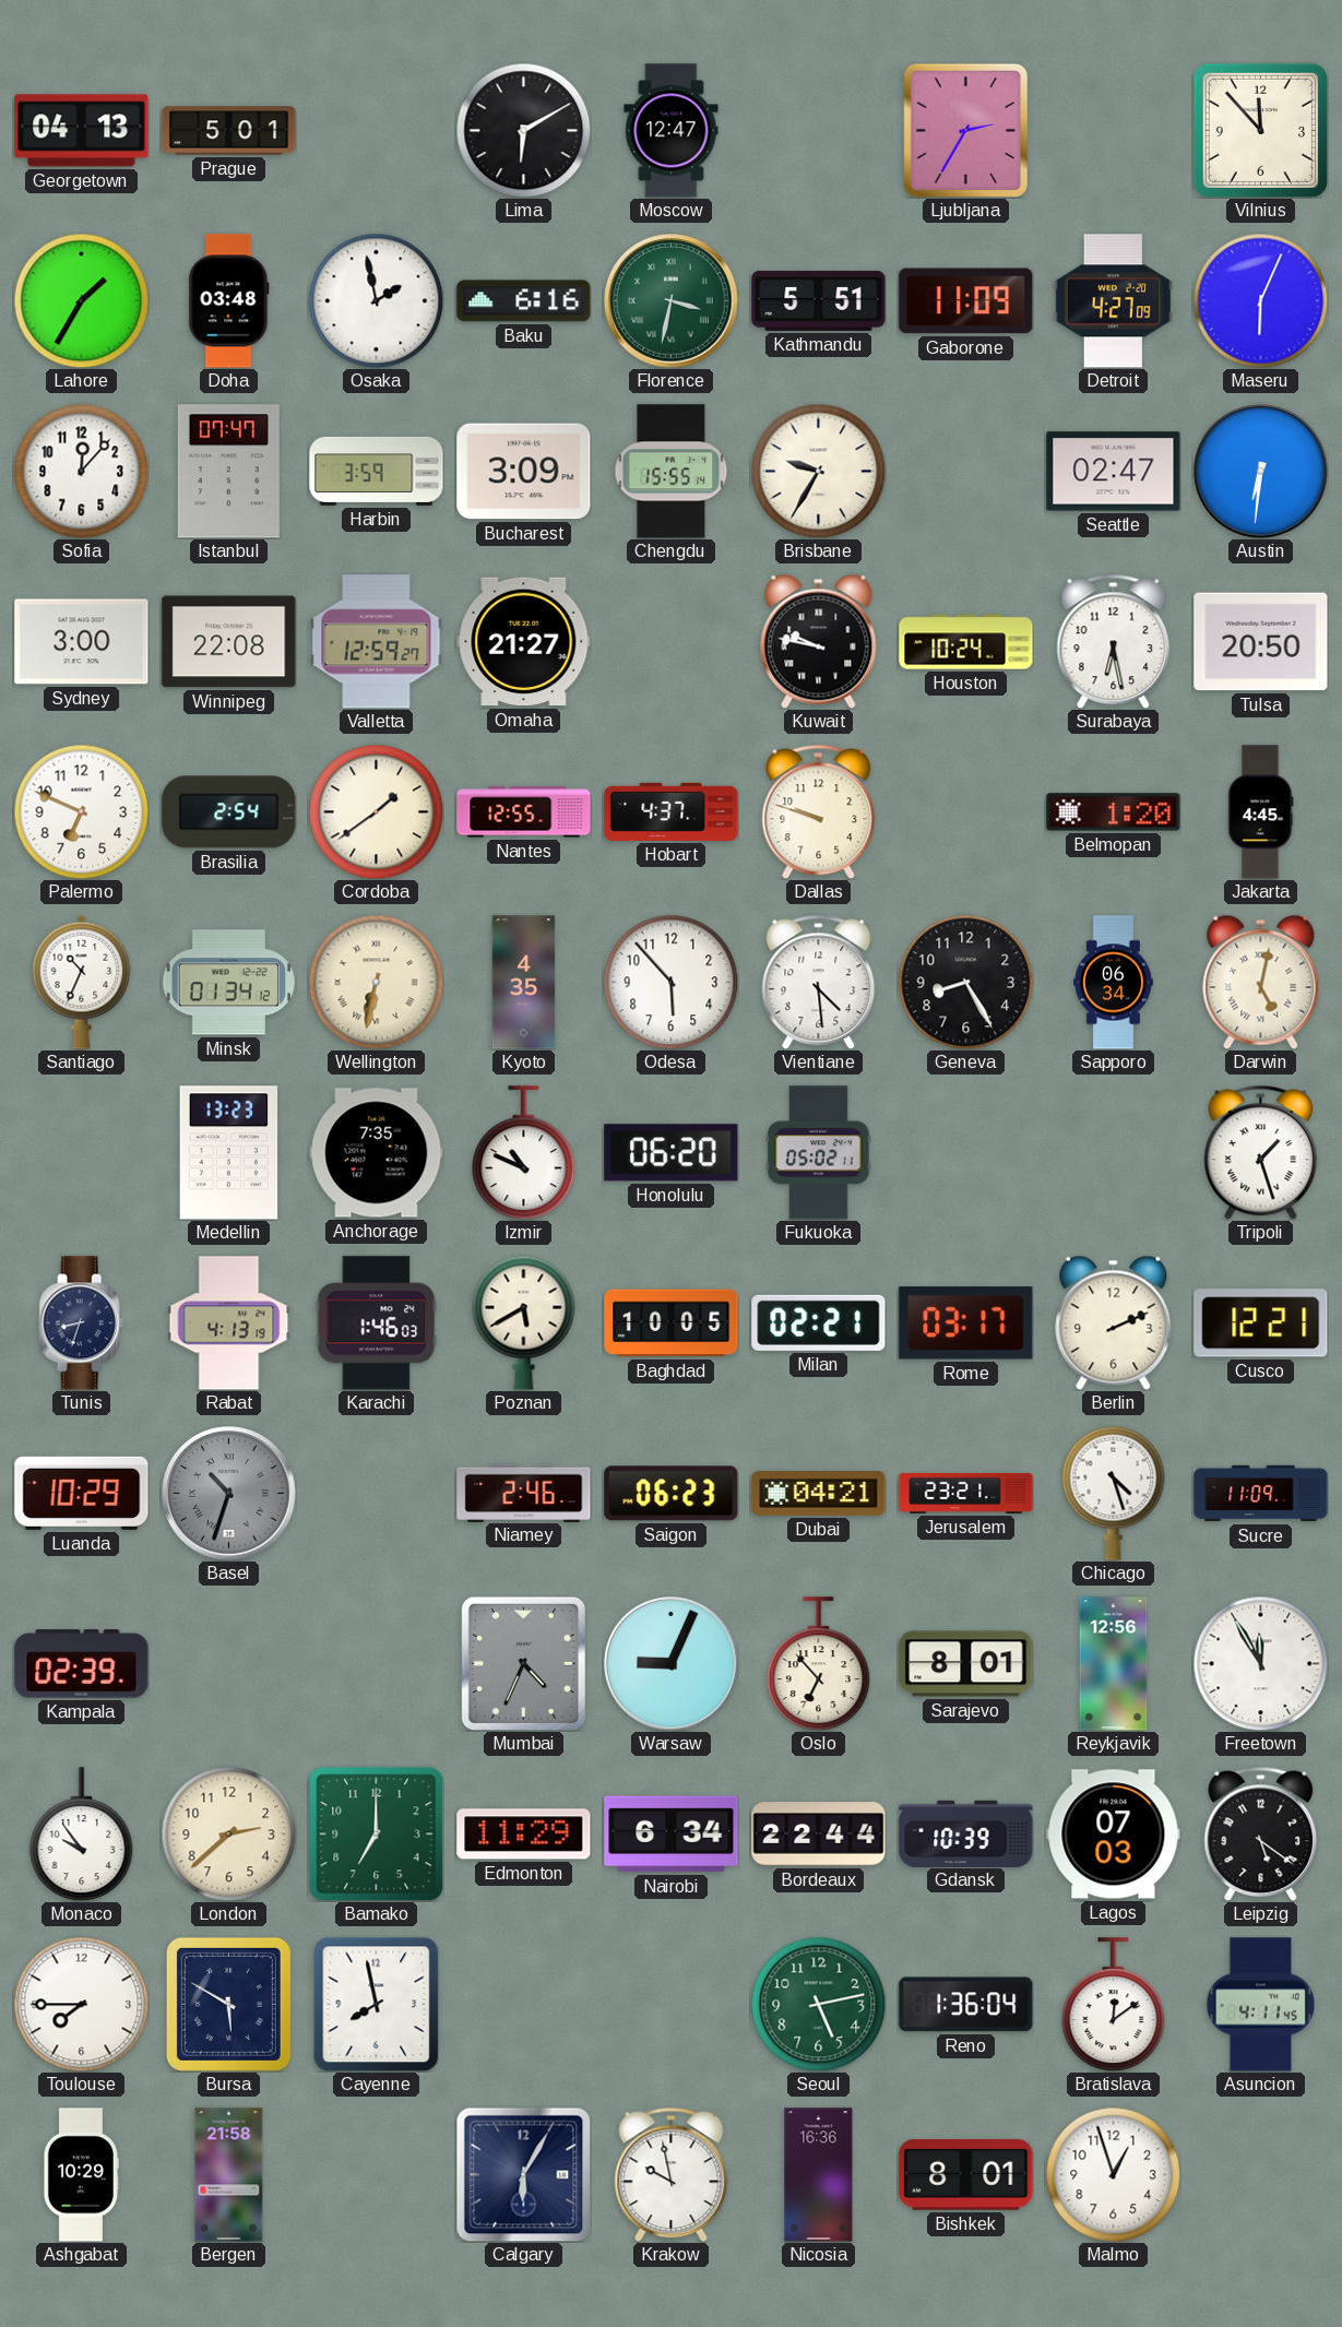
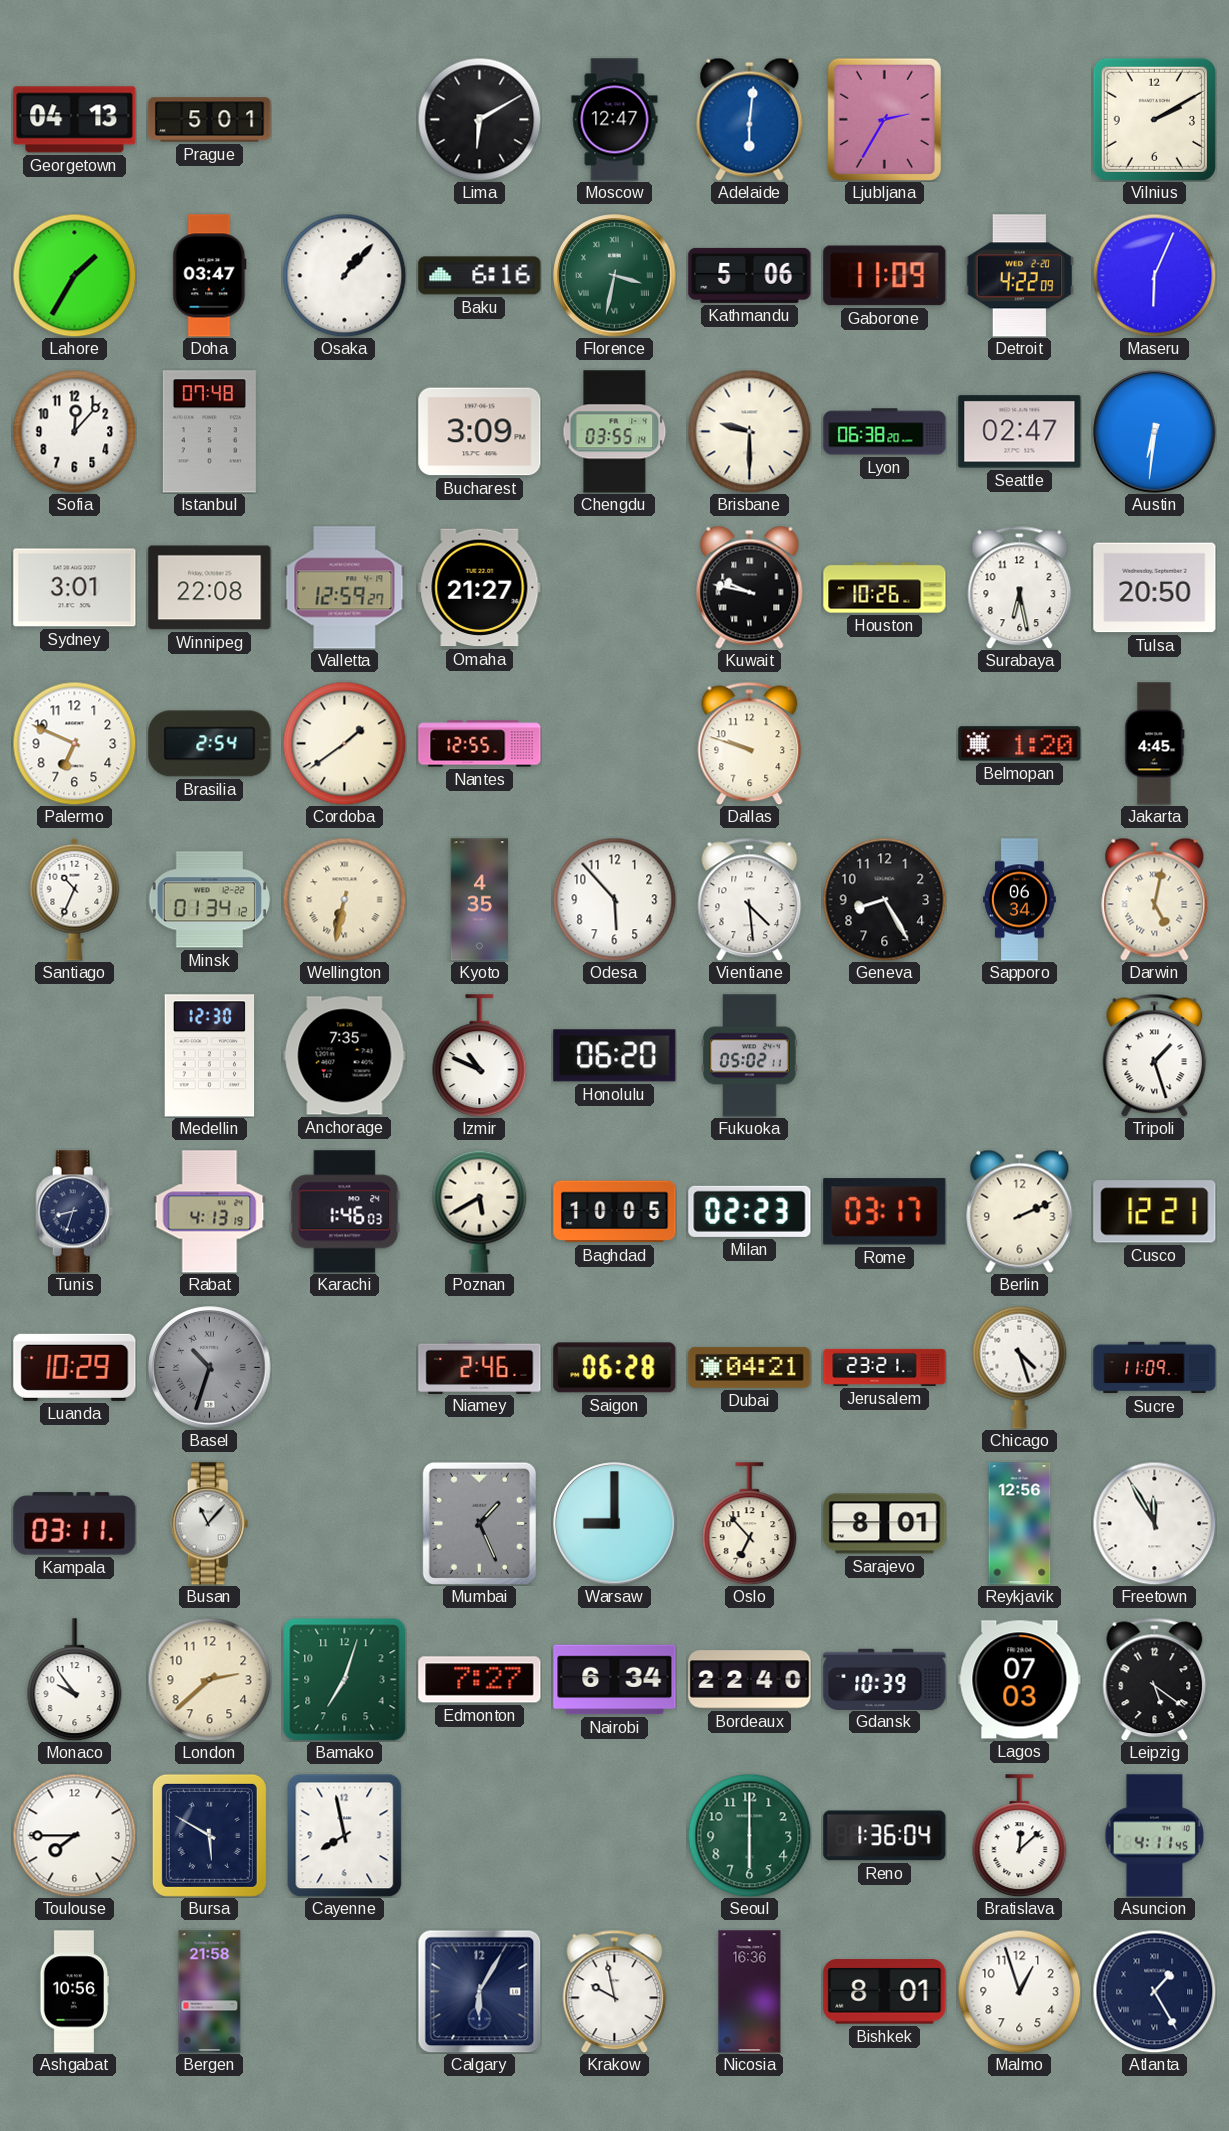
Adelaide: none -> 6:01
Vilnius: 11:53 -> 2:10
Doha: 03:48 -> 03:47
Osaka: 1:58 -> 1:07
Kathmandu: 5:51 -> 5:06
Detroit: 4:27 -> 4:22
Istanbul: 07:47 -> 07:48
Harbin: 3:59 -> none
Chengdu: 15:55 -> 03:55
Brisbane: 9:35 -> 9:30
Lyon: none -> 06:38
Sydney: 3:00 -> 3:01
Houston: 10:24 -> 10:26
Hobart: 4:37 -> none
Medellin: 13:23 -> 12:30
Milan: 02:21 -> 02:23
Saigon: 06:23 -> 06:28
Kampala: 02:39 -> 03:11
Busan: none -> 11:07
Mumbai: 4:34 -> 1:26
Warsaw: 9:04 -> 9:00
Bamako: 7:00 -> 7:03
Edmonton: 11:29 -> 7:27
Bordeaux: 22:44 -> 22:40
Seoul: 5:13 -> 6:00
Bratislava: 12:09 -> 12:08
Ashgabat: 10:29 -> 10:56
Atlanta: none -> 1:25
